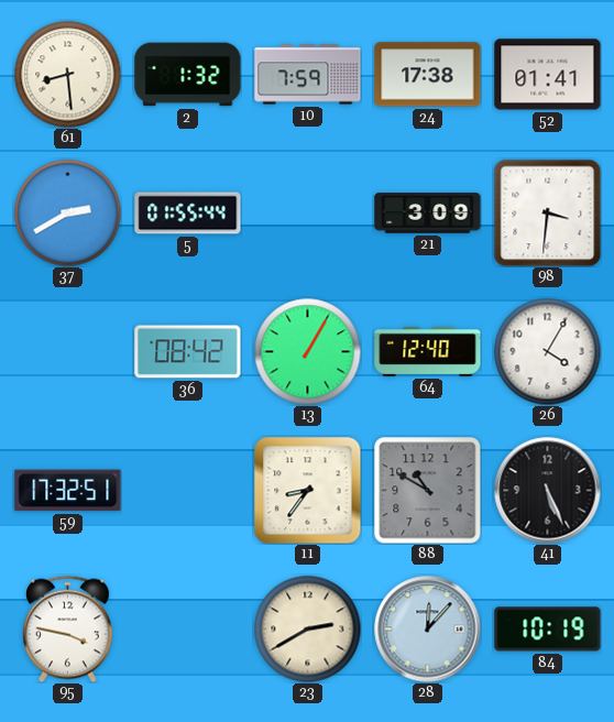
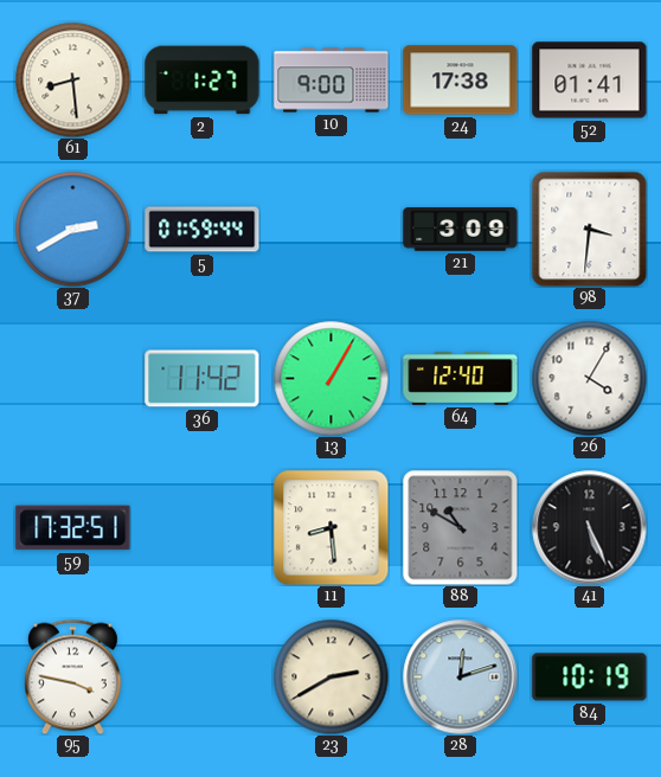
2: 1:32 -> 1:27
10: 7:59 -> 9:00
5: 01:55 -> 01:59
36: 08:42 -> 11:42
11: 8:36 -> 8:29
28: 12:07 -> 12:12
